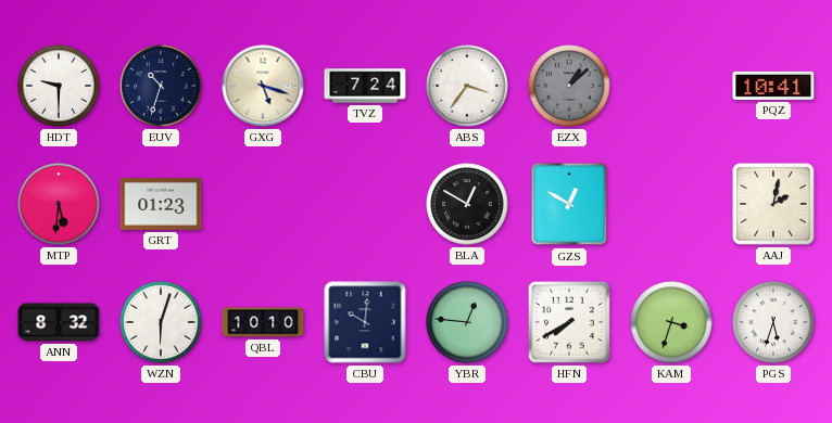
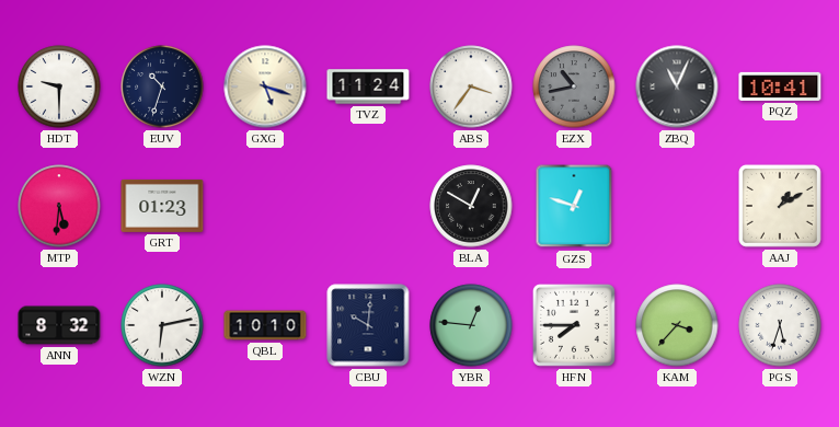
TVZ: 7:24 -> 11:24
EZX: 1:08 -> 10:43
ZBQ: none -> 11:04
GZS: 12:50 -> 12:48
AAJ: 2:02 -> 1:10
WZN: 6:03 -> 6:13
HFN: 7:40 -> 7:45
KAM: 3:33 -> 3:37
